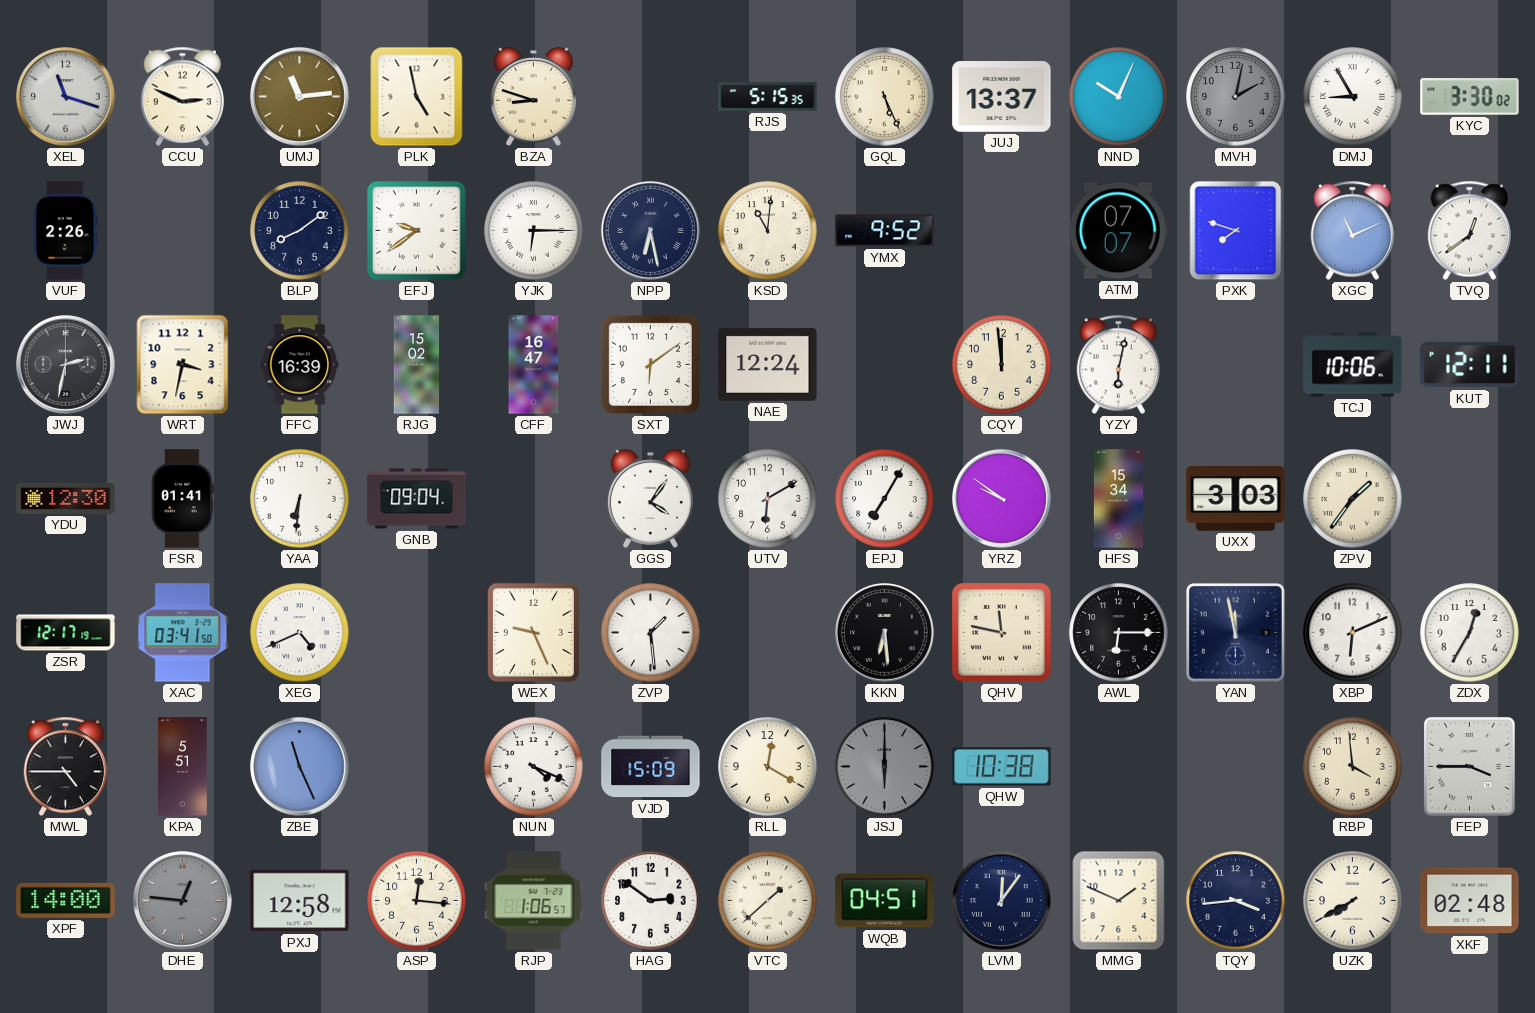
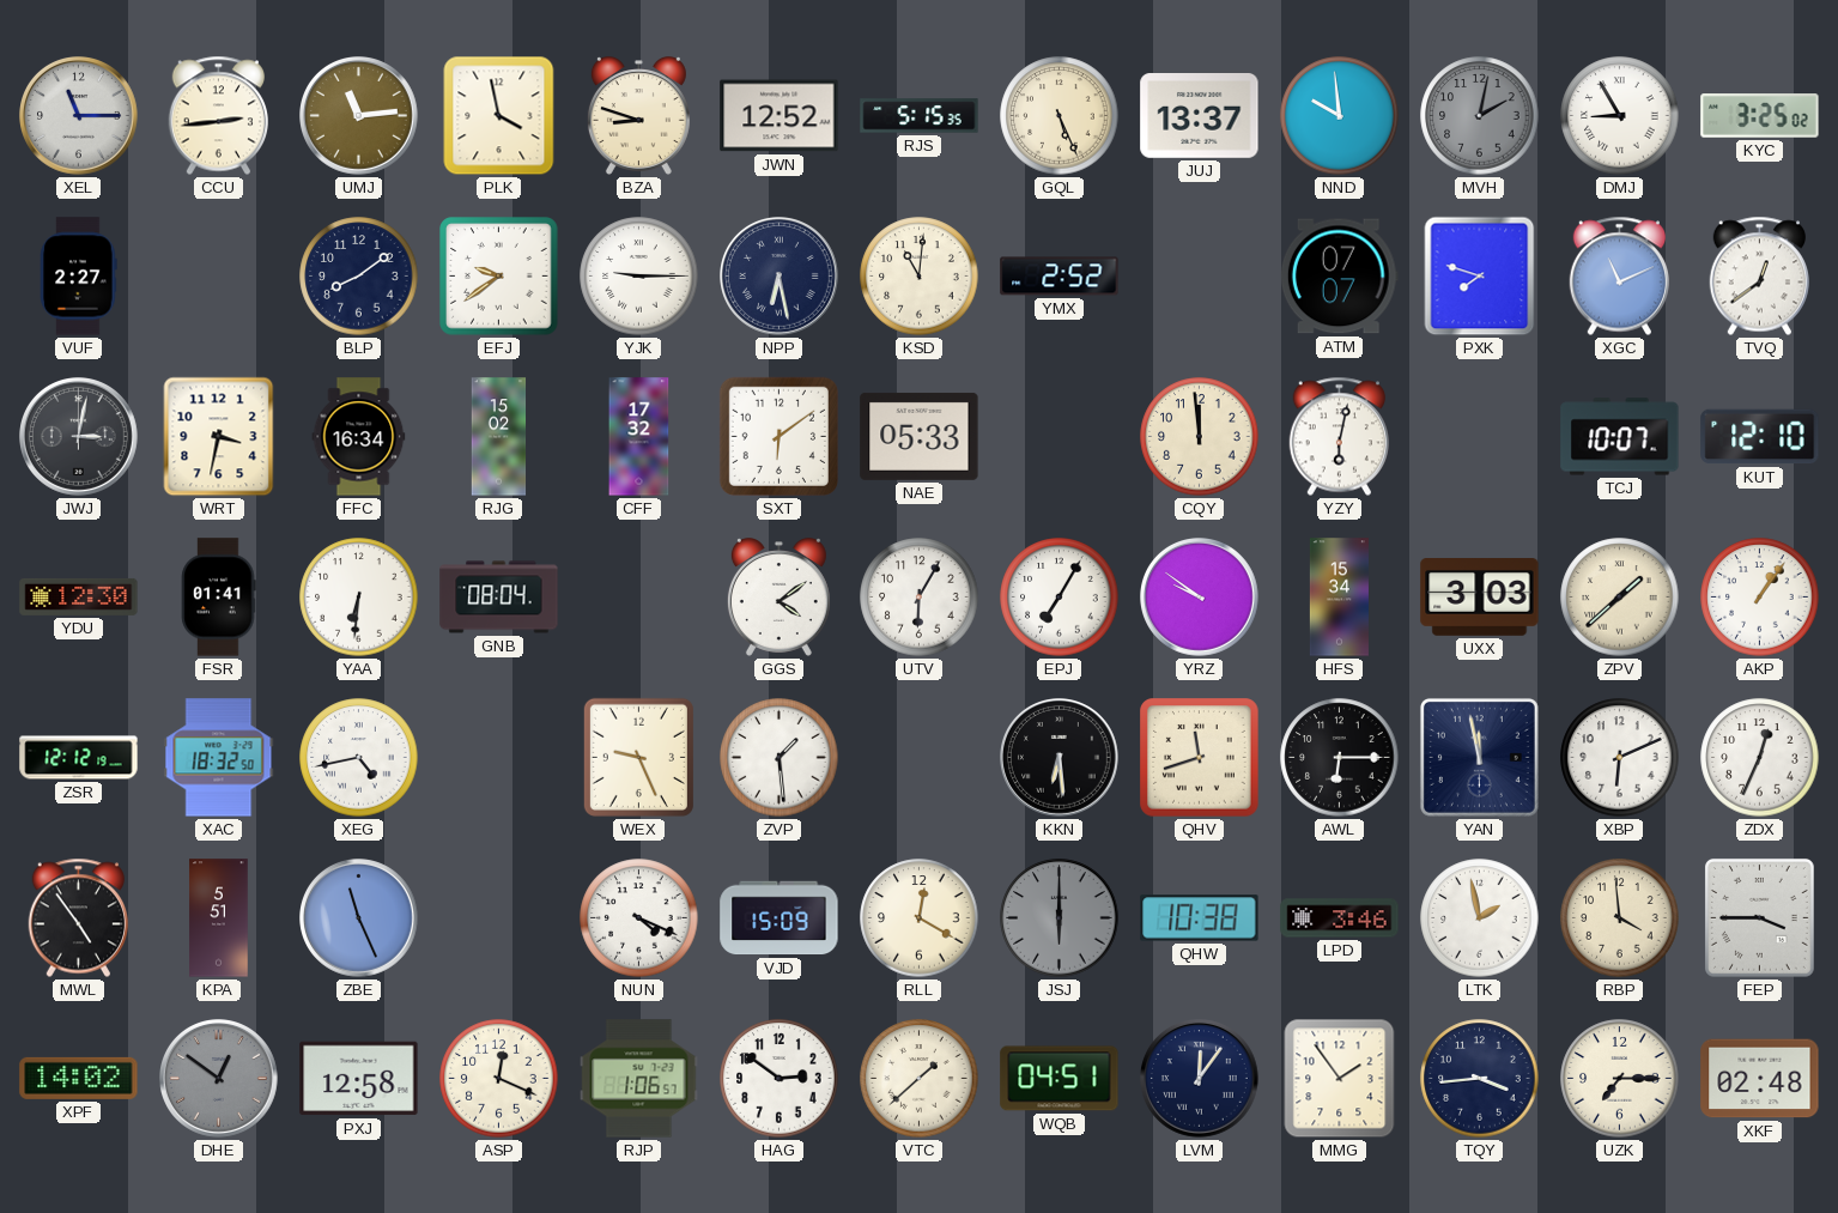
XEL: 11:18 -> 11:15
CCU: 2:49 -> 2:44
PLK: 4:58 -> 3:58
JWN: none -> 12:52
NND: 10:04 -> 9:59
KYC: 3:30 -> 3:25
VUF: 2:26 -> 2:27
YJK: 6:15 -> 9:15
YMX: 9:52 -> 2:52
JWJ: 2:32 -> 3:02
FFC: 16:39 -> 16:34
CFF: 16:47 -> 17:32
NAE: 12:24 -> 05:33
TCJ: 10:06 -> 10:07
KUT: 12:11 -> 12:10
GNB: 09:04 -> 08:04
GGS: 4:06 -> 4:09
UTV: 6:10 -> 6:05
ZPV: 1:36 -> 1:38
AKP: none -> 1:06
ZSR: 12:17 -> 12:12
XAC: 03:41 -> 18:32
XEG: 4:41 -> 4:43
QHV: 11:47 -> 11:42
ZDX: 12:35 -> 12:34
MWL: 4:45 -> 4:54
LPD: none -> 3:46
LTK: none -> 1:58
XPF: 14:00 -> 14:02
DHE: 12:46 -> 12:51
ASP: 12:16 -> 12:19
MMG: 1:49 -> 1:54
UZK: 7:40 -> 7:15
